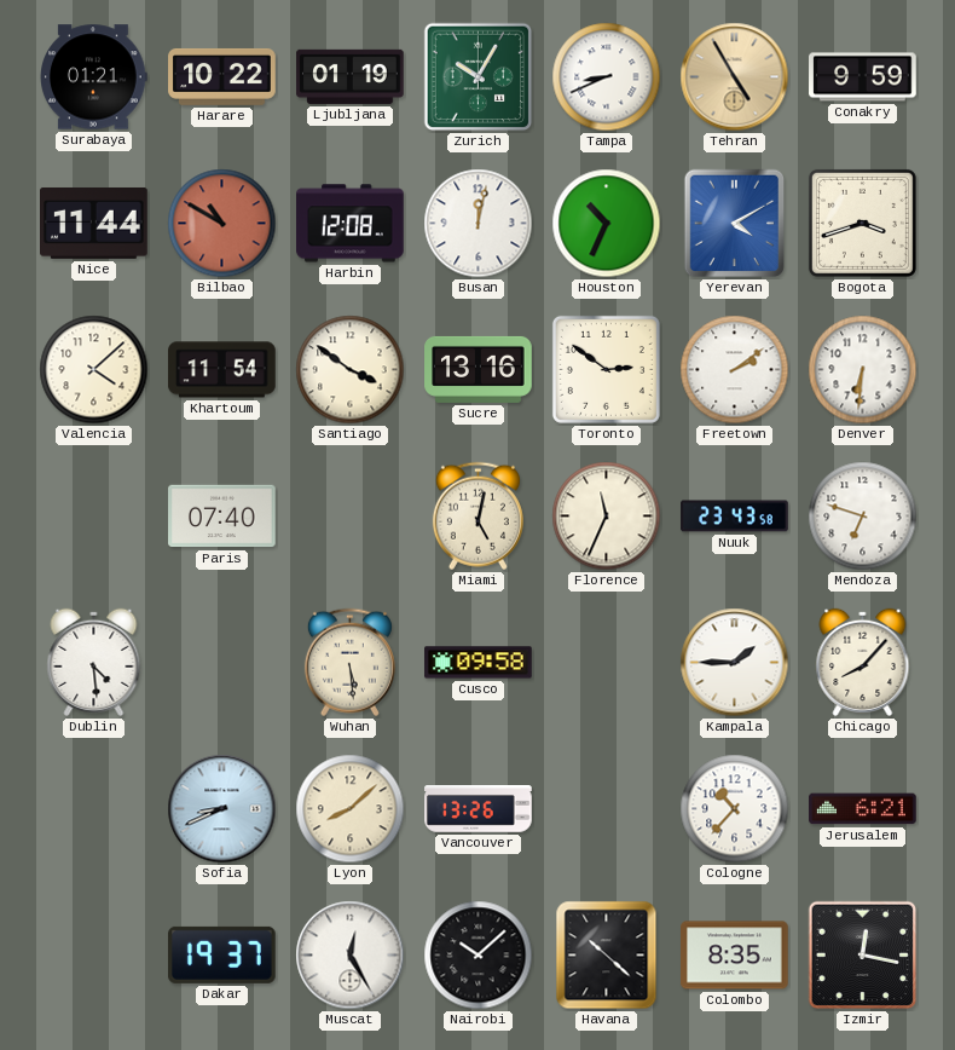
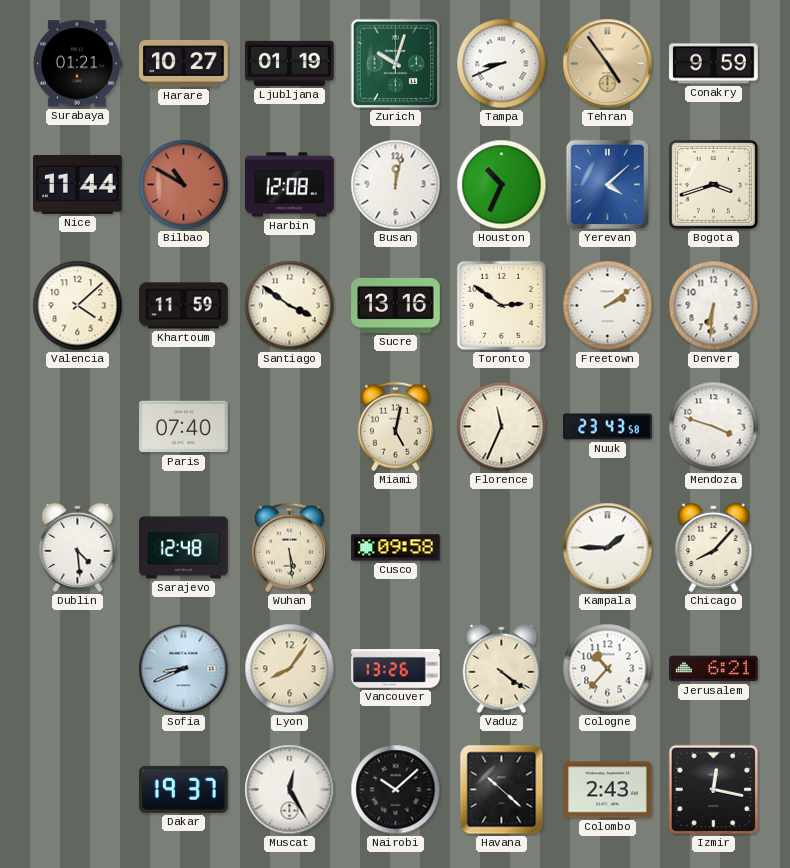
Harare: 10:22 -> 10:27
Zurich: 10:05 -> 10:03
Tehran: 4:55 -> 4:54
Yerevan: 4:10 -> 4:08
Khartoum: 11:54 -> 11:59
Mendoza: 6:48 -> 3:48
Sarajevo: none -> 12:48
Lyon: 8:08 -> 8:06
Vaduz: none -> 4:21
Colombo: 8:35 -> 2:43
